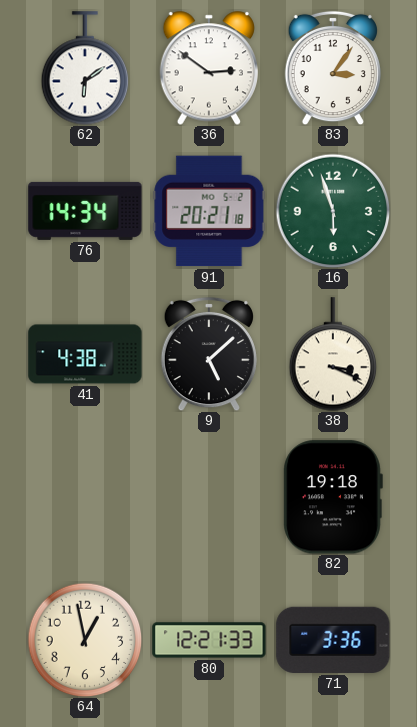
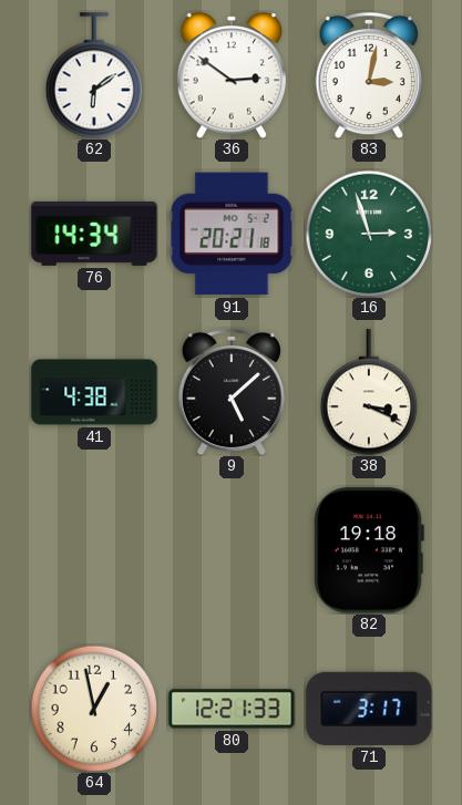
83: 3:06 -> 3:02
16: 5:57 -> 2:57
71: 3:36 -> 3:17
